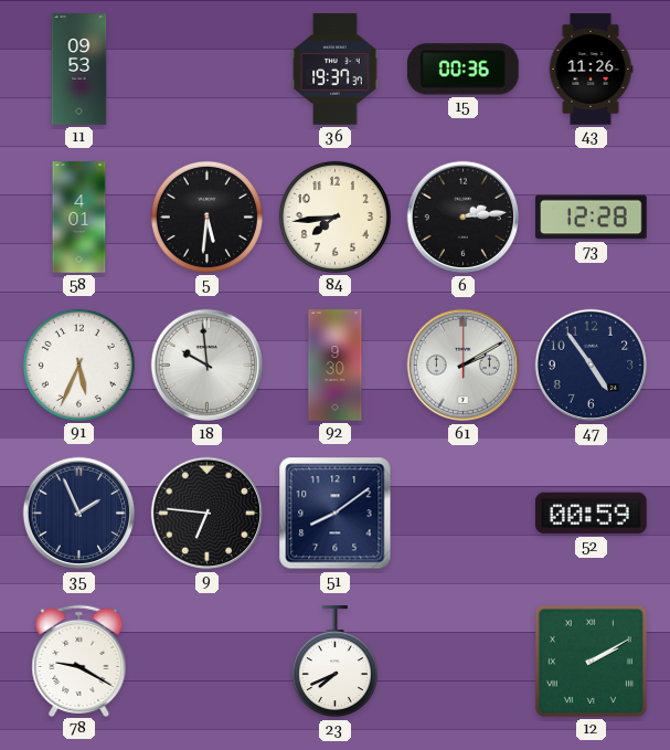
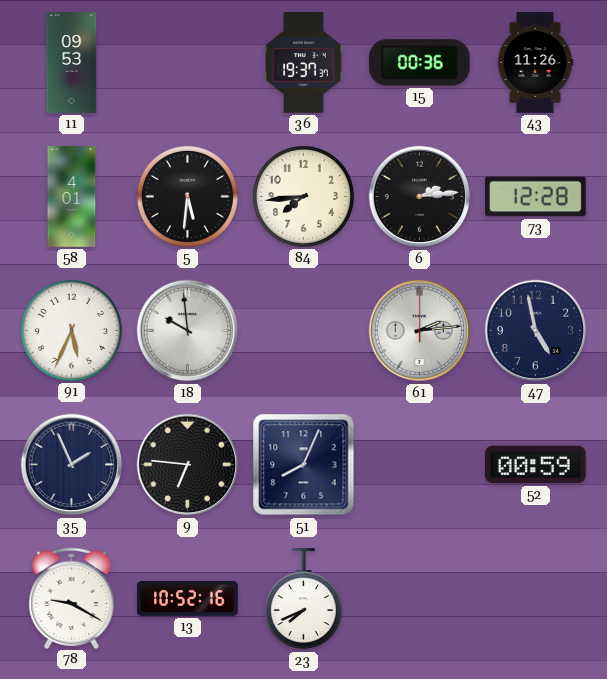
92: 9:30 -> none
61: 2:10 -> 2:14
47: 4:54 -> 4:58
51: 8:09 -> 8:04
13: none -> 10:52
12: 2:10 -> none
